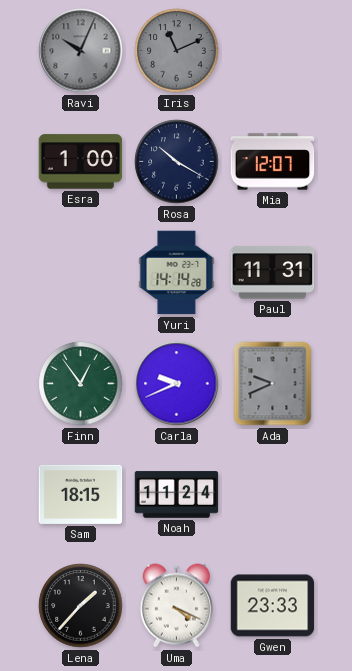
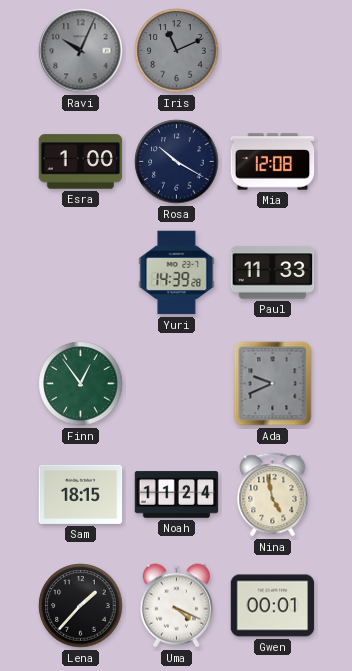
Mia: 12:07 -> 12:08
Yuri: 14:14 -> 14:39
Paul: 11:31 -> 11:33
Carla: 9:41 -> none
Nina: none -> 4:58
Gwen: 23:33 -> 00:01
